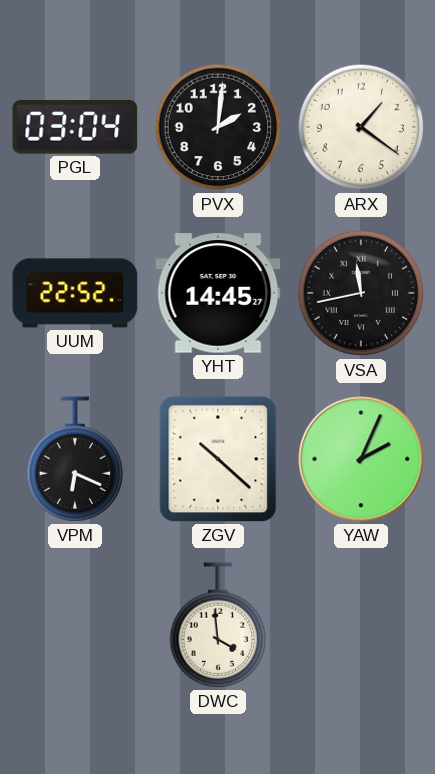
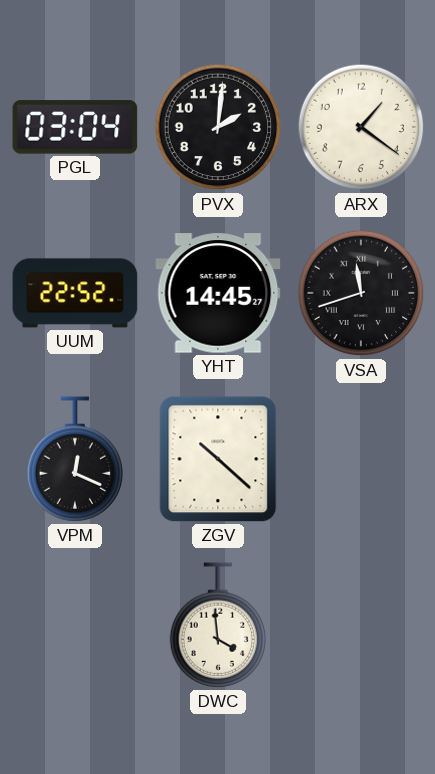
VSA: 11:43 -> 11:42
VPM: 6:19 -> 12:19
YAW: 2:04 -> none
